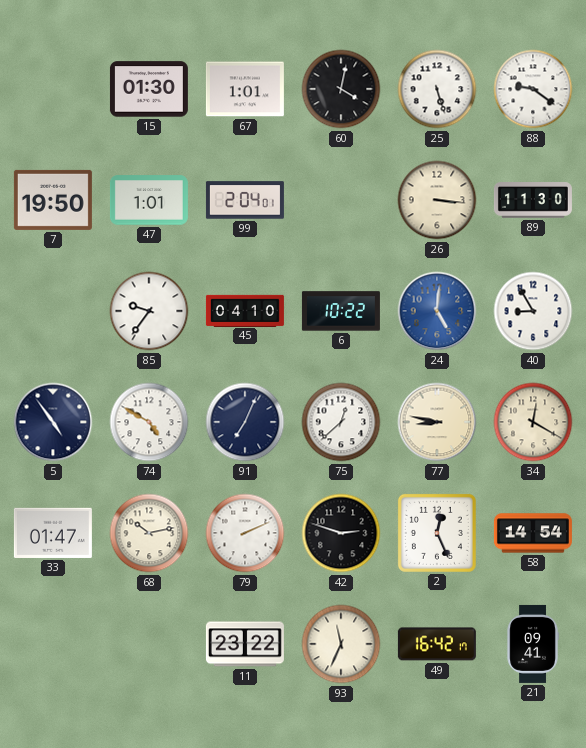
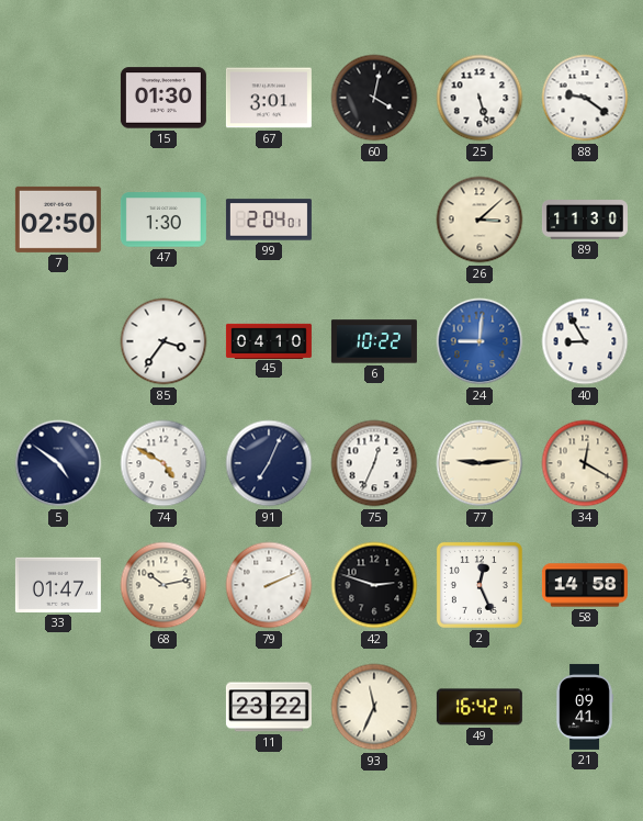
67: 1:01 -> 3:01
7: 19:50 -> 02:50
47: 1:01 -> 1:30
26: 3:16 -> 3:08
85: 9:36 -> 3:36
24: 5:01 -> 9:01
5: 4:54 -> 4:51
75: 12:38 -> 12:34
77: 8:47 -> 9:14
58: 14:54 -> 14:58
